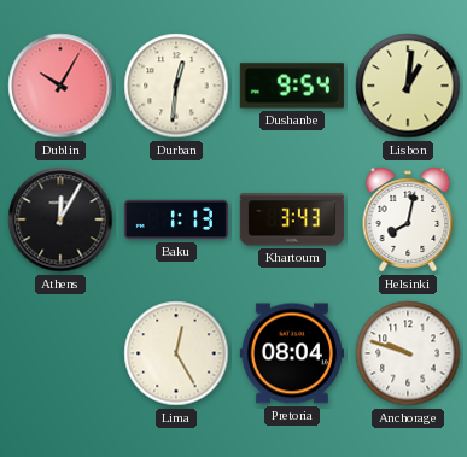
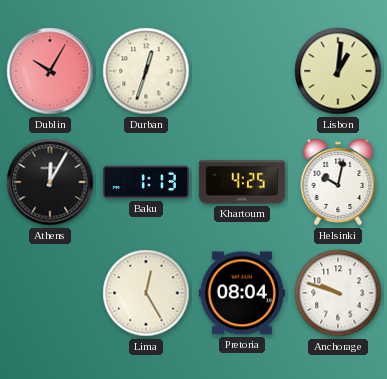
Durban: 12:31 -> 12:33
Dushanbe: 9:54 -> none
Khartoum: 3:43 -> 4:25
Helsinki: 8:02 -> 10:02
